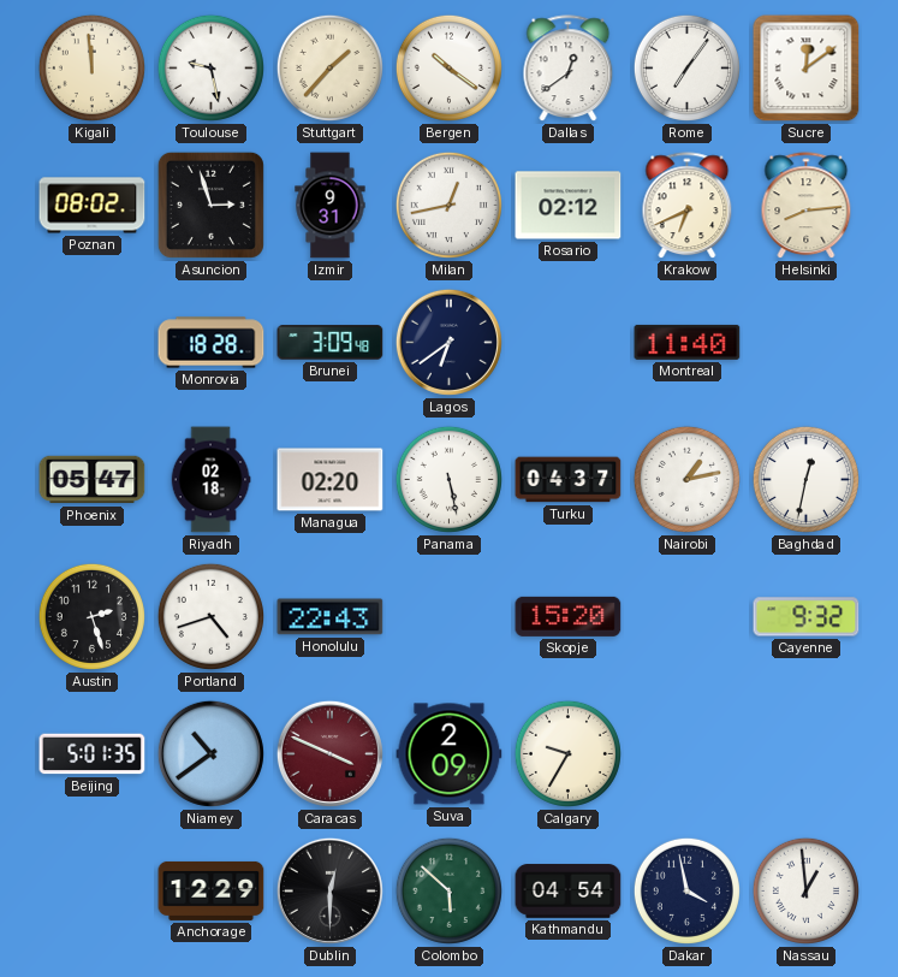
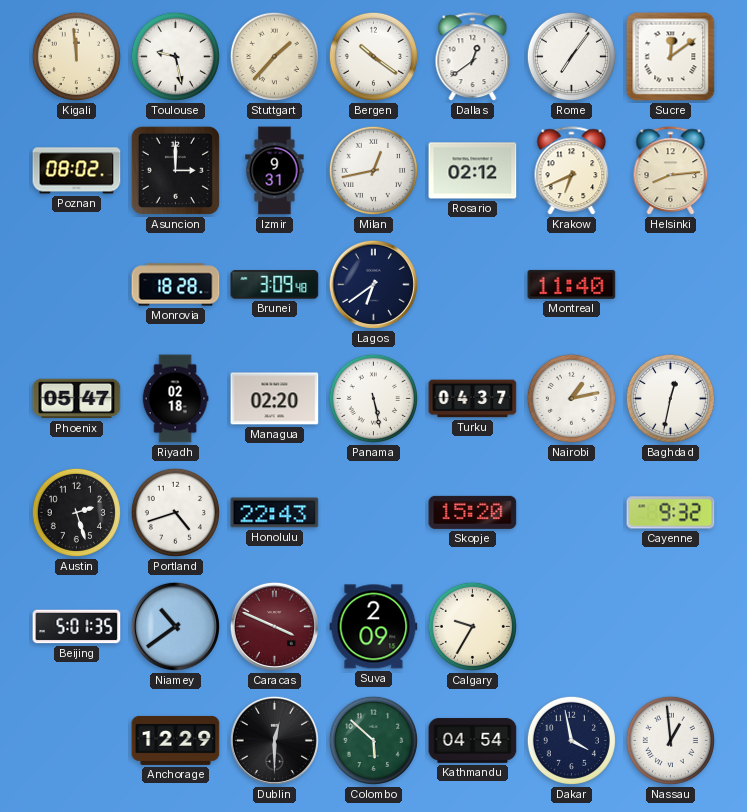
Asuncion: 2:57 -> 3:00
